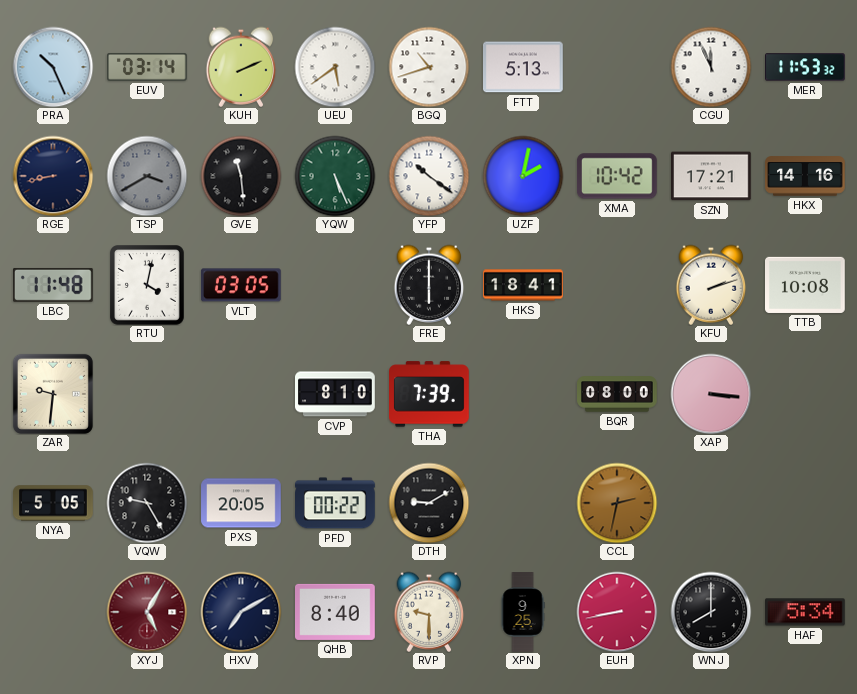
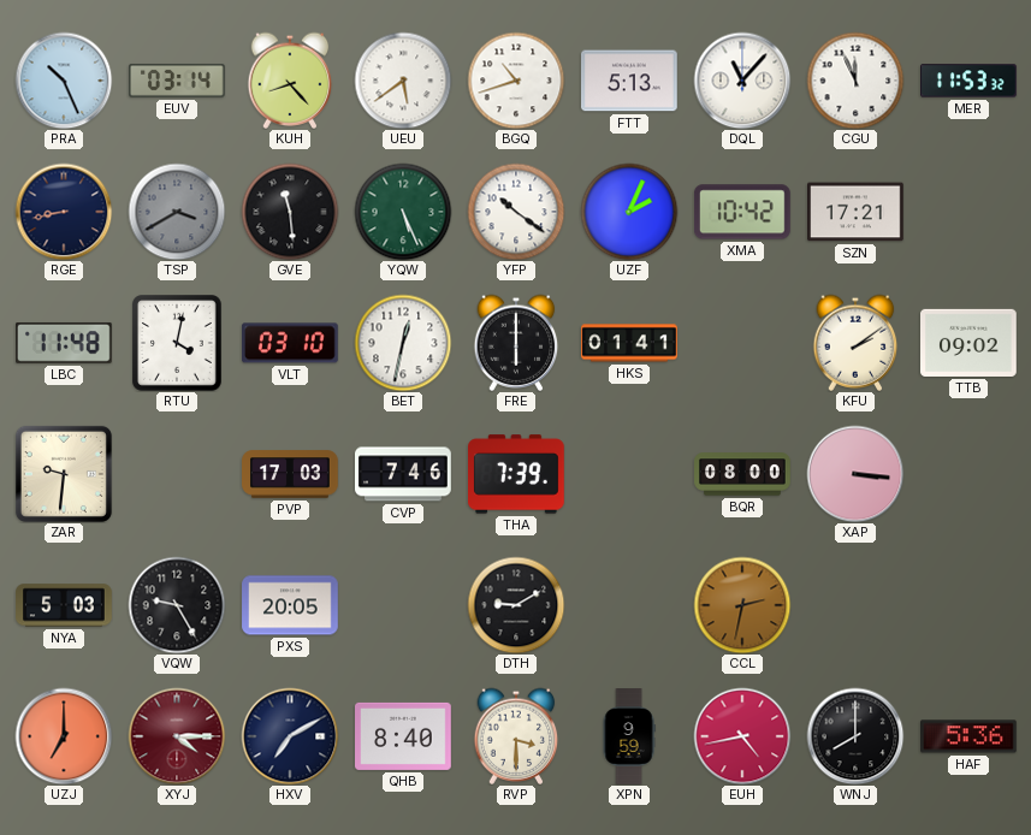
KUH: 2:11 -> 8:23
DQL: none -> 11:07
UZF: 2:02 -> 2:04
HKX: 14:16 -> none
VLT: 03:05 -> 03:10
BET: none -> 12:32
HKS: 18:41 -> 01:41
KFU: 2:12 -> 2:09
TTB: 10:08 -> 09:02
PVP: none -> 17:03
CVP: 8:10 -> 7:46
NYA: 5:05 -> 5:03
PFD: 00:22 -> none
UZJ: none -> 7:00
XYJ: 5:05 -> 4:15
RVP: 9:30 -> 3:30
XPN: 9:25 -> 9:59
EUH: 8:43 -> 4:43
HAF: 5:34 -> 5:36
